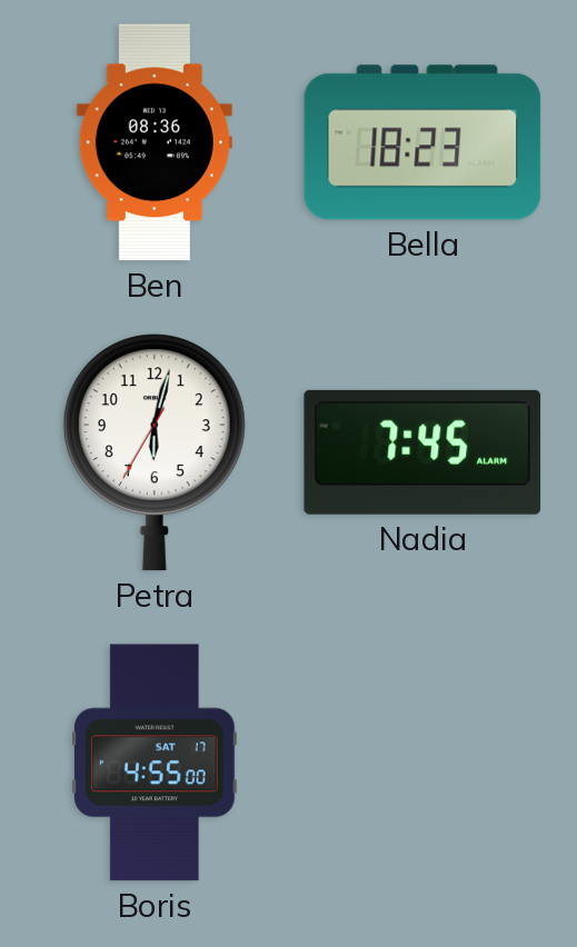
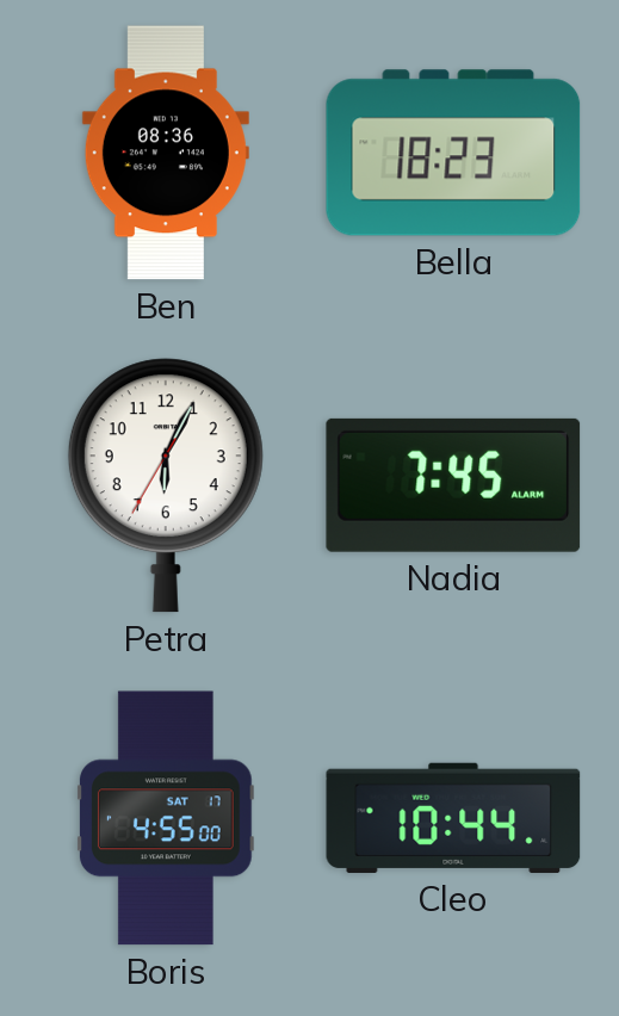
Petra: 6:02 -> 6:04
Cleo: none -> 10:44
